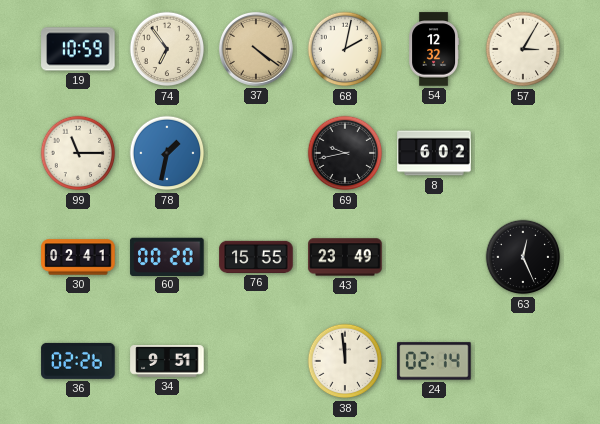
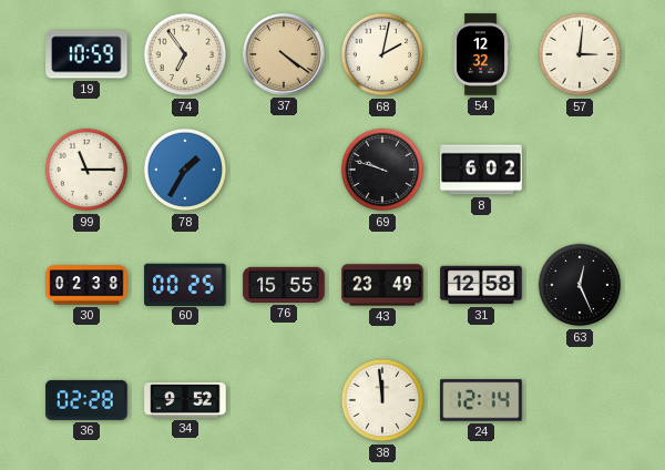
57: 3:05 -> 3:01
78: 1:32 -> 1:35
69: 9:43 -> 9:48
30: 02:41 -> 02:38
60: 00:20 -> 00:25
31: none -> 12:58
36: 02:26 -> 02:28
34: 9:51 -> 9:52
24: 02:14 -> 12:14
